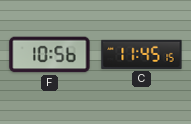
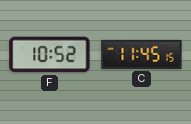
F: 10:56 -> 10:52
